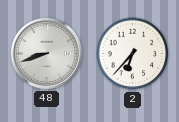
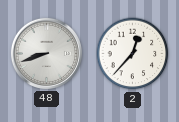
2: 6:37 -> 12:37
